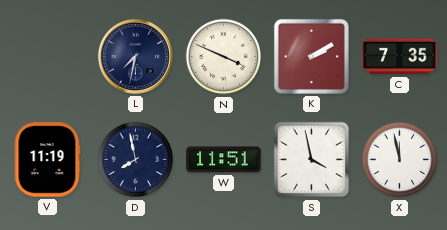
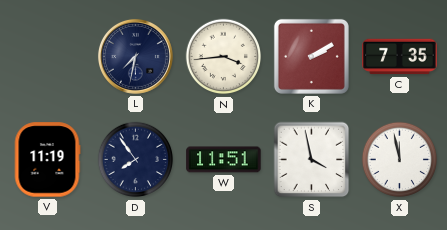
N: 3:49 -> 3:44
D: 7:58 -> 7:54
